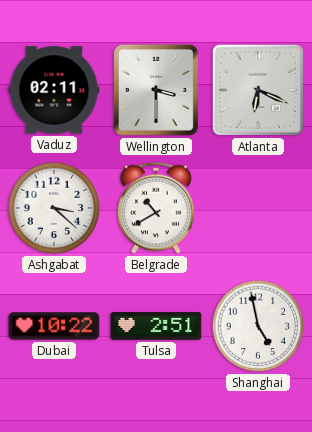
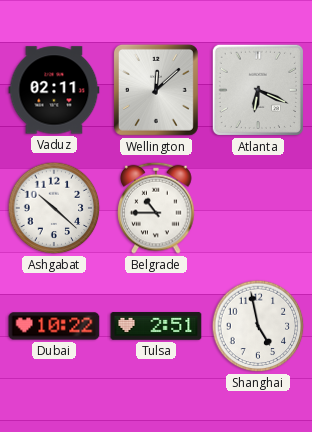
Wellington: 3:30 -> 12:08
Ashgabat: 3:22 -> 10:22
Belgrade: 10:40 -> 10:45
